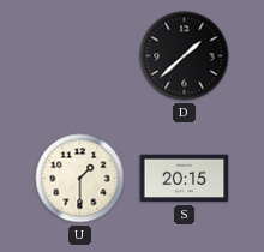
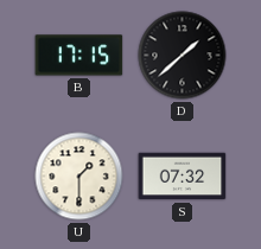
B: none -> 17:15
S: 20:15 -> 07:32
